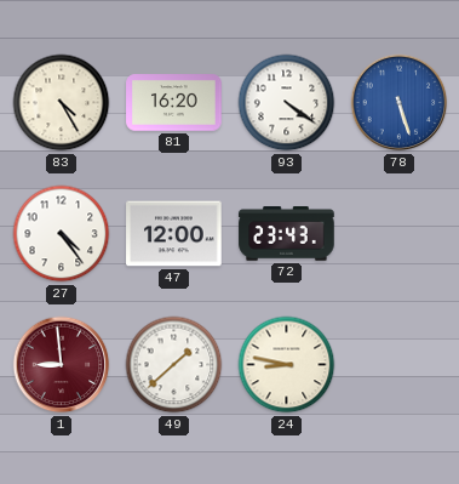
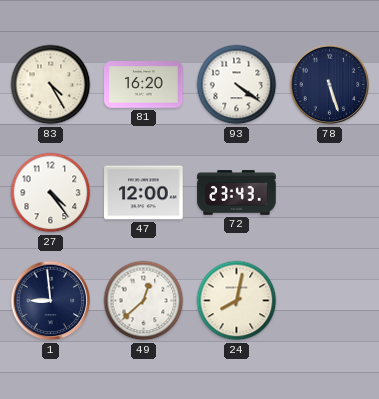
78 dial: blue -> navy
1 dial: burgundy -> navy
49: 1:38 -> 12:38
24: 8:47 -> 8:02
